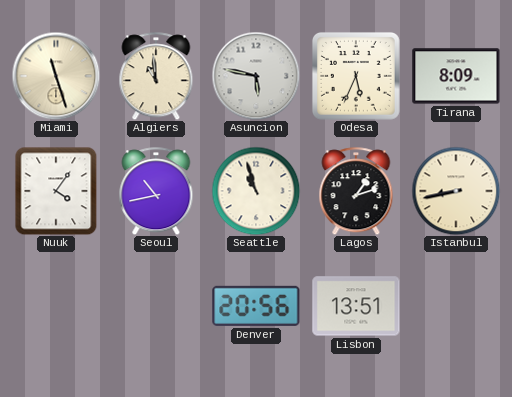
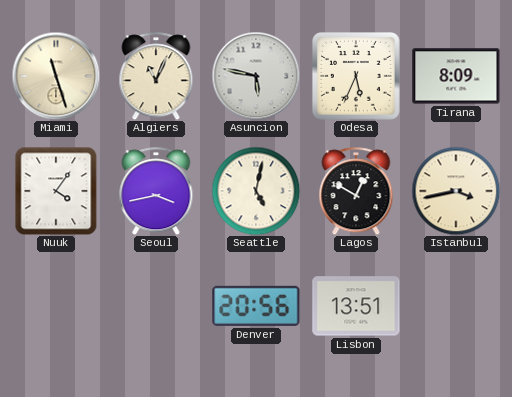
Algiers: 10:59 -> 11:04
Seoul: 10:43 -> 3:43
Seattle: 10:57 -> 5:02
Lagos: 1:12 -> 12:50
Istanbul: 8:43 -> 3:43
